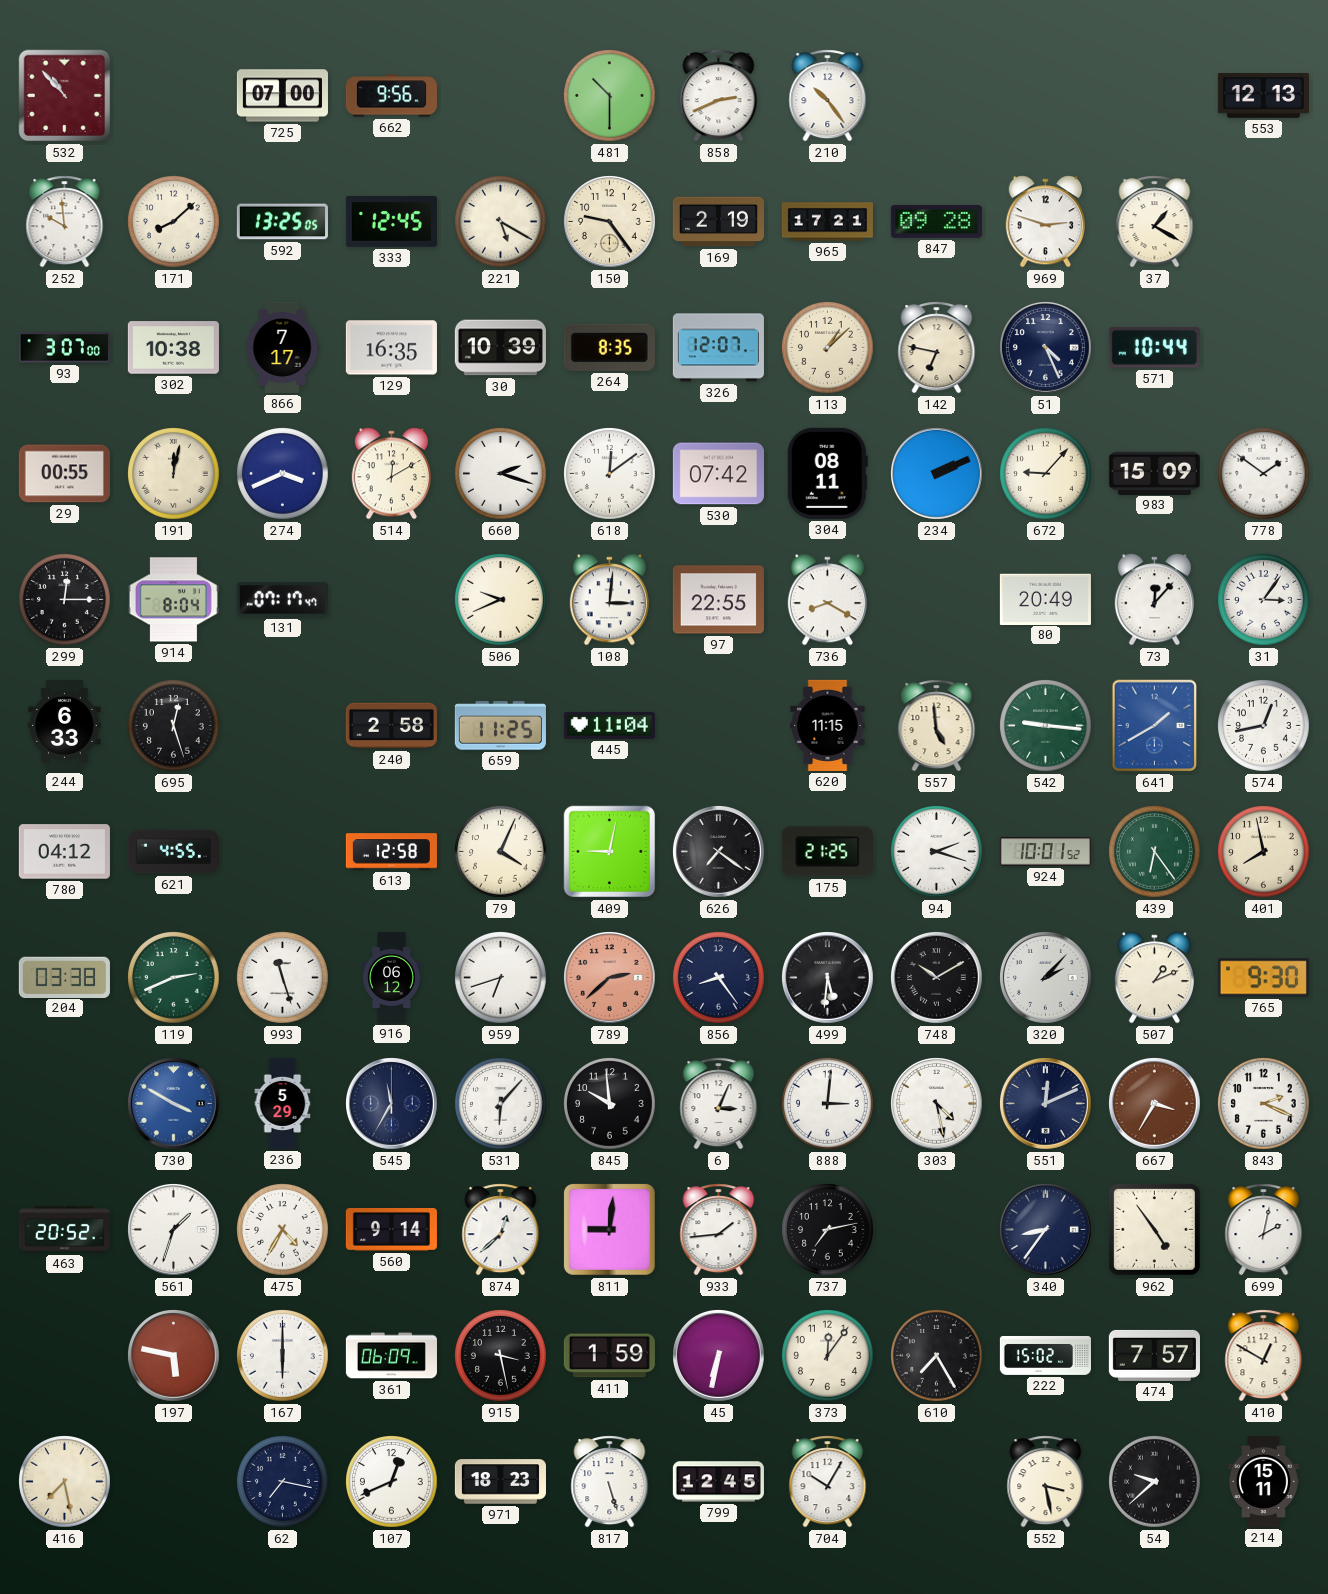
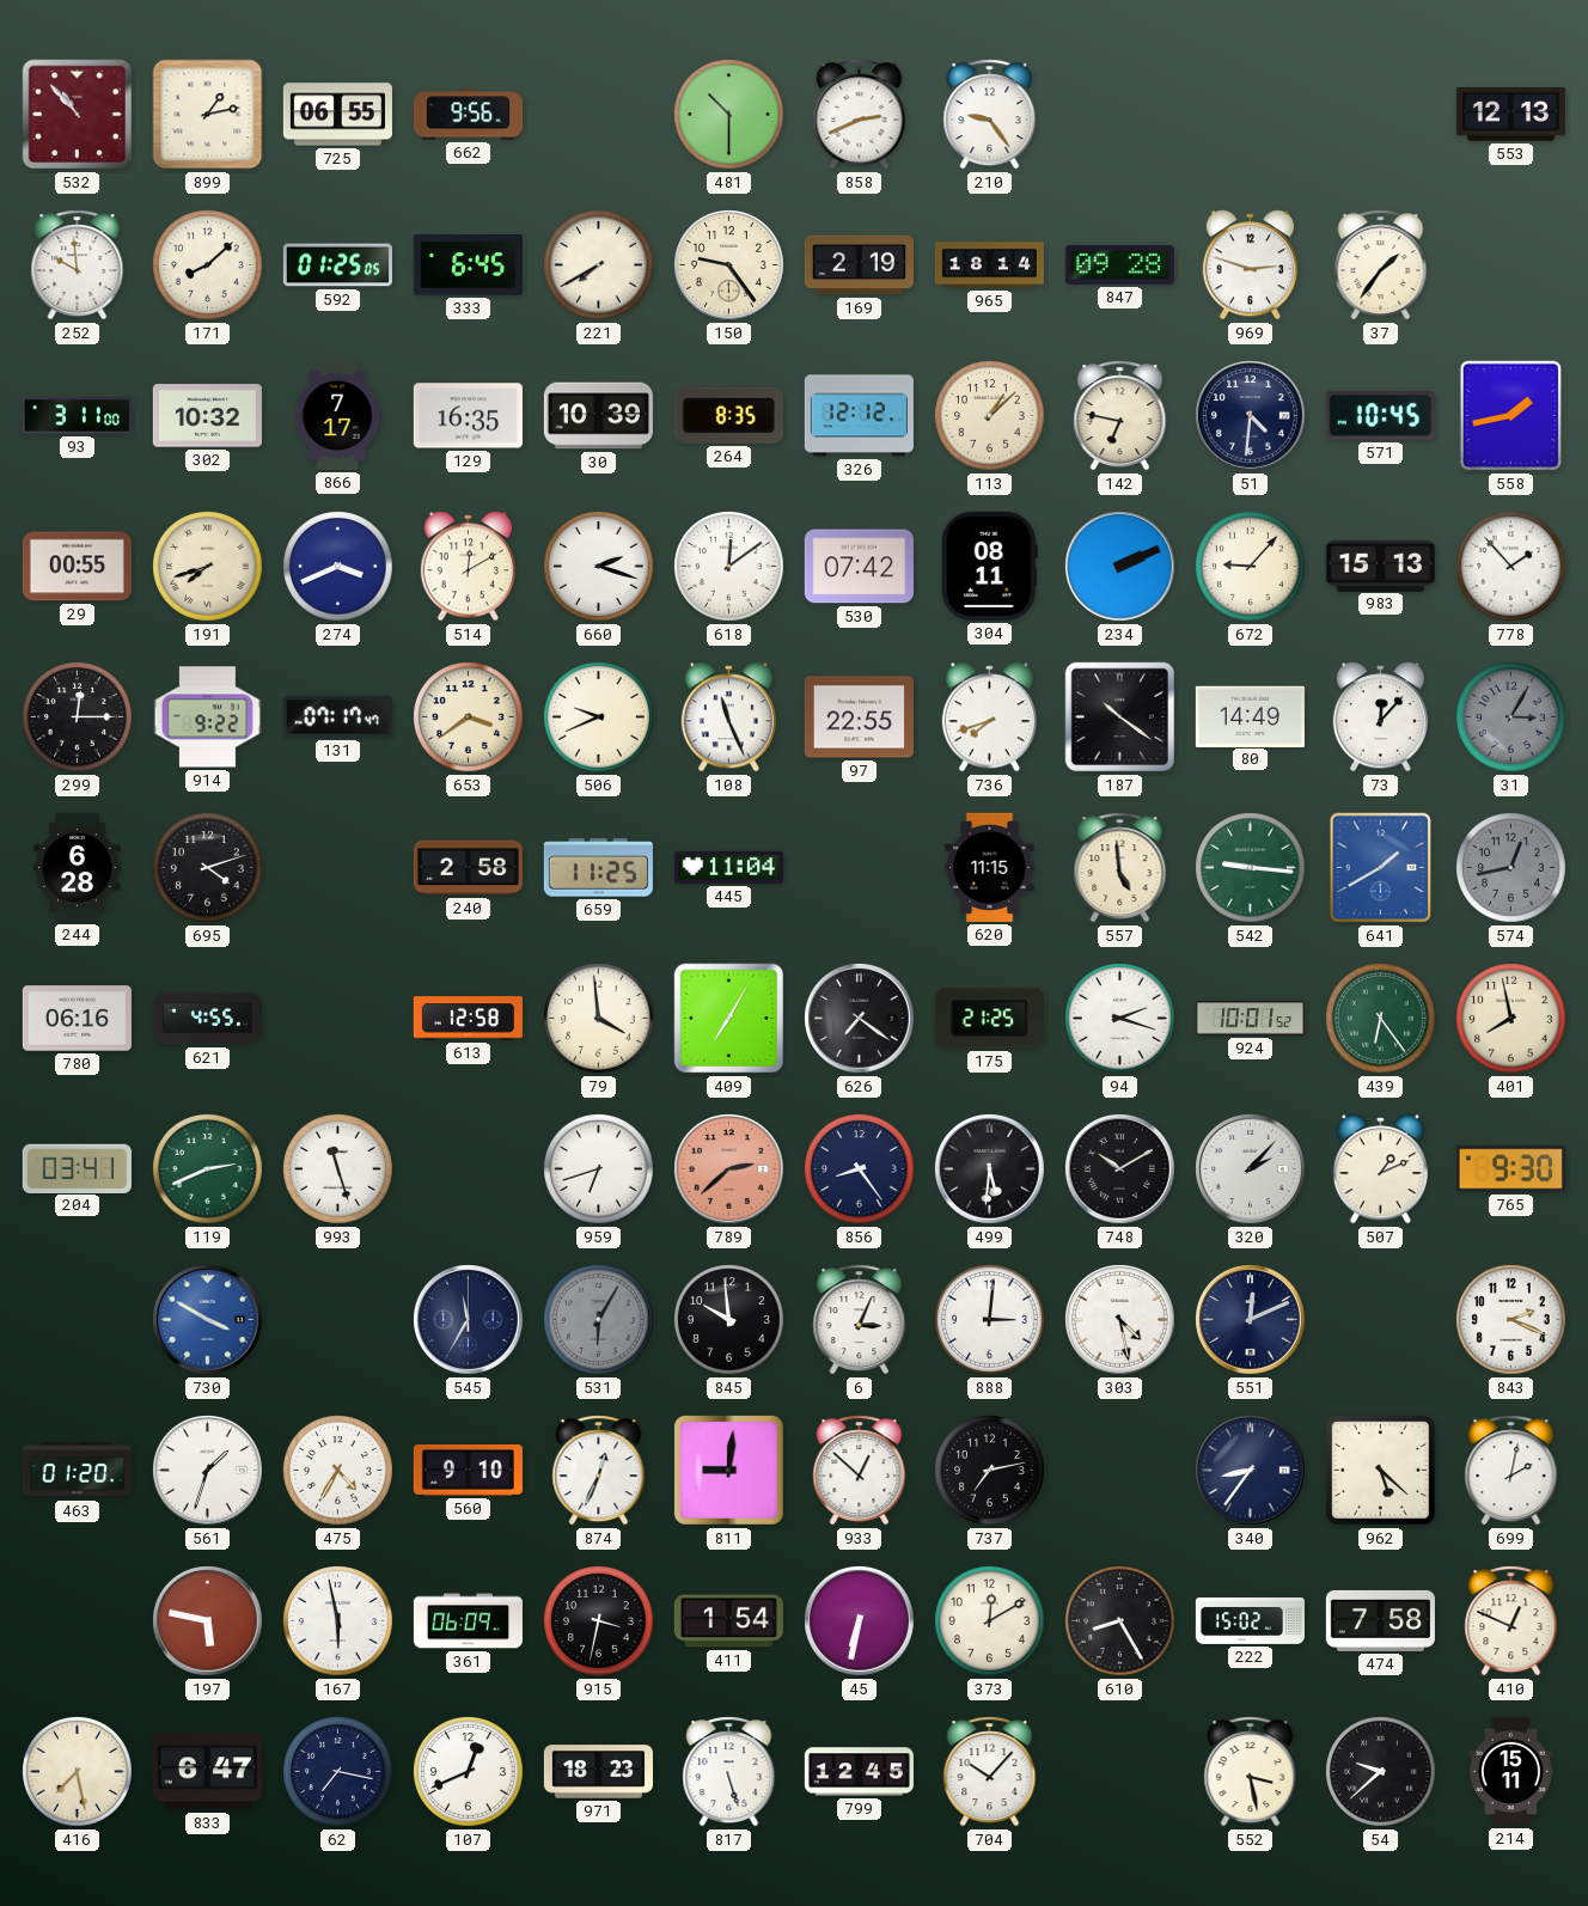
899: none -> 1:13
725: 07:00 -> 06:55
210: 10:24 -> 9:24
592: 13:25 -> 01:25
333: 12:45 -> 6:45
221: 5:20 -> 7:40
965: 17:21 -> 18:14
37: 1:20 -> 1:36
93: 3:07 -> 3:11
302: 10:38 -> 10:32
326: 12:07 -> 12:12
51: 4:26 -> 4:31
571: 10:44 -> 10:45
558: none -> 1:43
191: 12:02 -> 7:42
983: 15:09 -> 15:13
778: 1:51 -> 1:53
914: 8:04 -> 9:22
653: none -> 3:39
108: 3:01 -> 11:26
736: 8:20 -> 7:42
187: none -> 10:21
80: 20:49 -> 14:49
31: 3:06 -> 3:05
31 dial: white -> grey
244: 6:33 -> 6:28
695: 12:27 -> 4:12
574 dial: white -> grey
780: 04:12 -> 06:16
79: 4:04 -> 3:59
409: 9:02 -> 7:05
204: 03:38 -> 03:41
916: 06:12 -> none
236: 5:29 -> none
531: 6:07 -> 6:05
531 dial: white -> grey
667: 3:35 -> none
463: 20:52 -> 01:20
560: 9:14 -> 9:10
874: 12:38 -> 12:34
933: 1:44 -> 12:52
962: 4:54 -> 5:22
167: 6:00 -> 5:58
915: 3:28 -> 3:32
411: 1:59 -> 1:54
373: 12:06 -> 12:10
610: 7:25 -> 8:25
474: 7:57 -> 7:58
410: 12:50 -> 12:49
833: none -> 6:47
704: 10:05 -> 10:07
